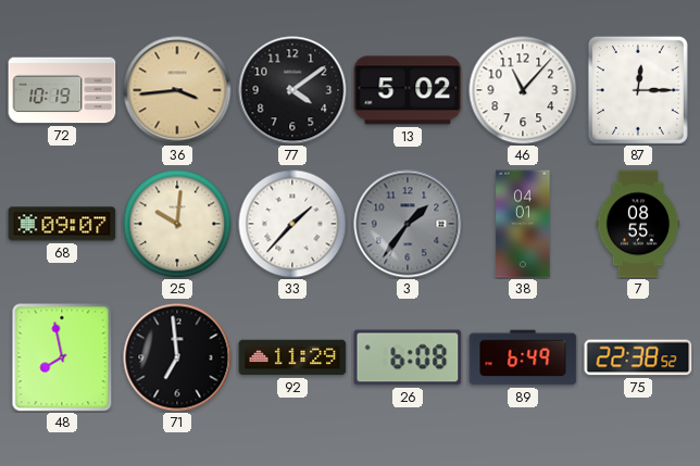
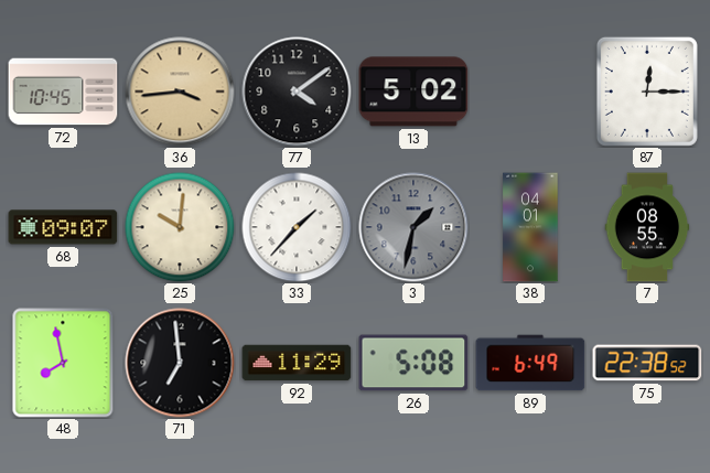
72: 10:19 -> 10:45
46: 11:07 -> none
3: 1:36 -> 1:32
26: 6:08 -> 5:08
